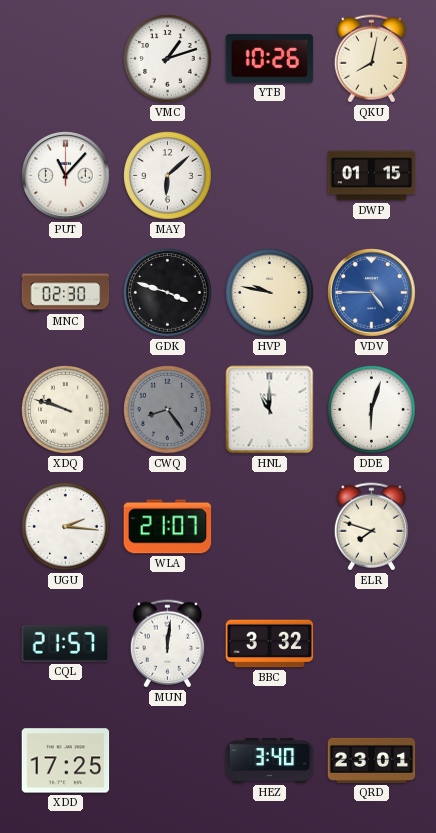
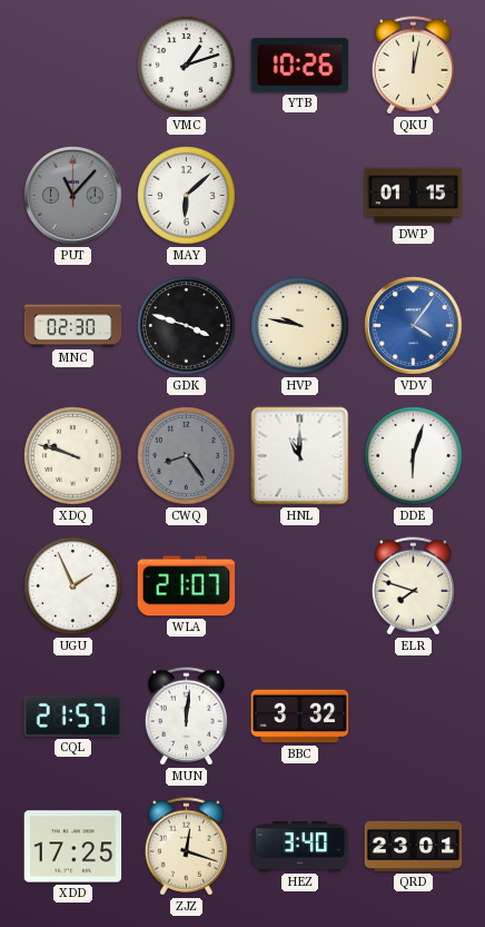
QKU: 8:02 -> 12:02
PUT dial: white -> grey
VDV: 4:45 -> 4:06
UGU: 2:16 -> 1:56
ZJZ: none -> 12:18
